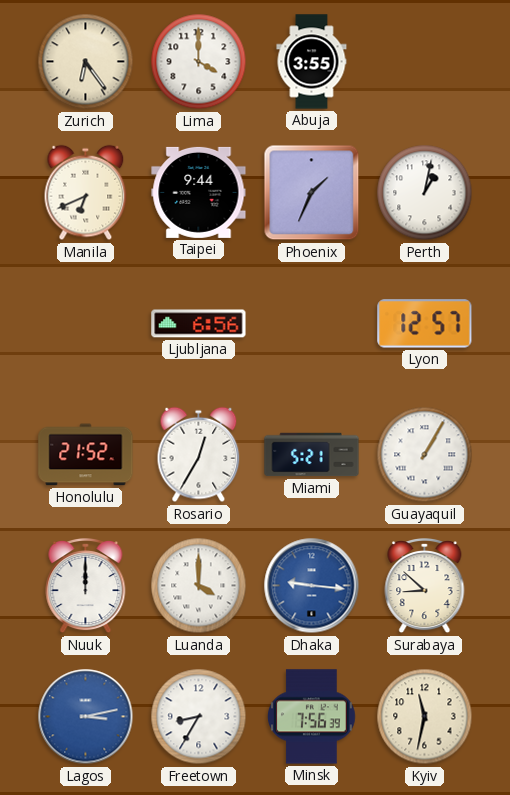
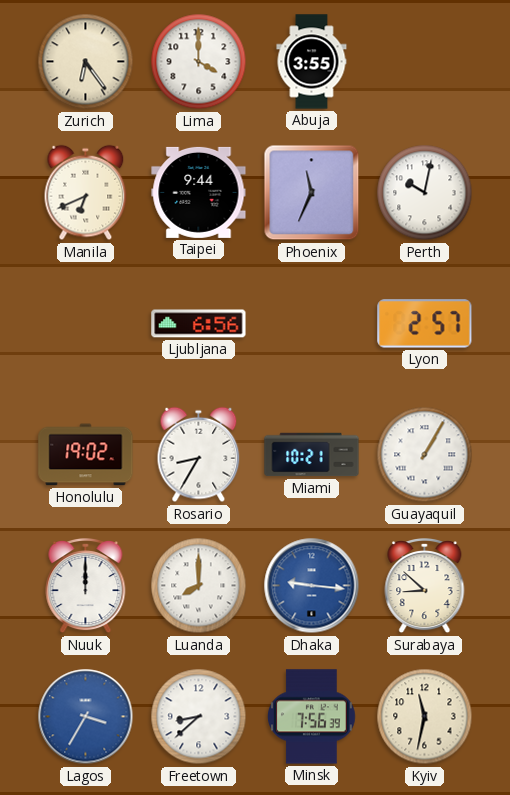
Phoenix: 1:34 -> 11:34
Perth: 1:02 -> 10:02
Lyon: 12:57 -> 2:57
Honolulu: 21:52 -> 19:02
Rosario: 12:35 -> 8:35
Miami: 5:21 -> 10:21
Luanda: 4:00 -> 8:00
Lagos: 3:13 -> 3:35
Freetown: 8:35 -> 8:38
